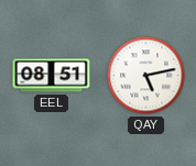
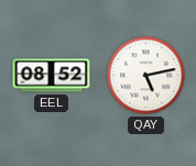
EEL: 08:51 -> 08:52
